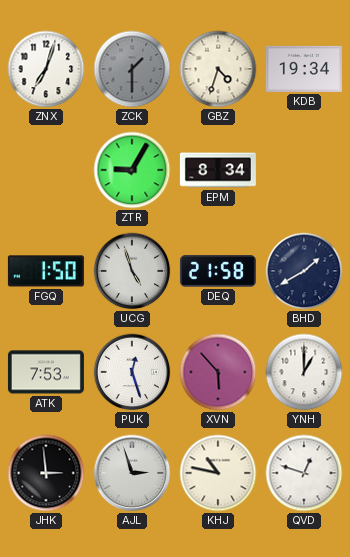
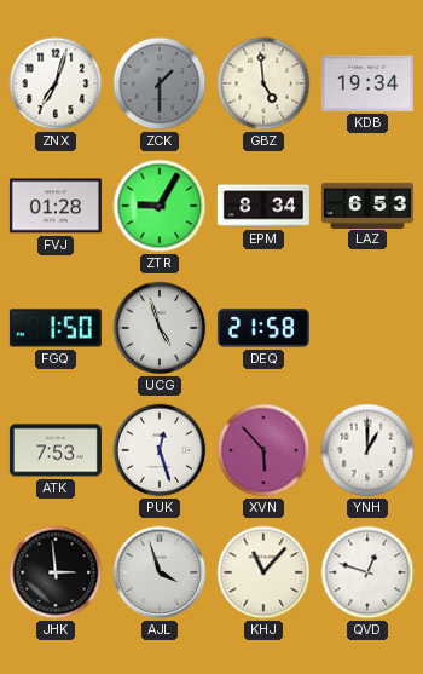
GBZ: 4:33 -> 4:59
FVJ: none -> 01:28
LAZ: none -> 6:53
BHD: 1:40 -> none
AJL: 2:57 -> 3:57
KHJ: 10:47 -> 11:07
